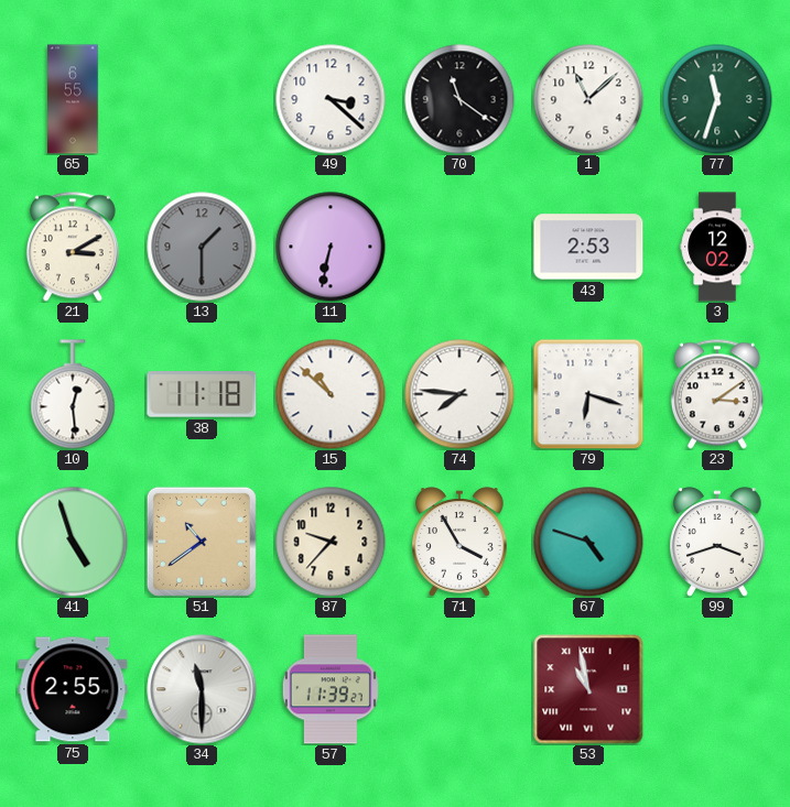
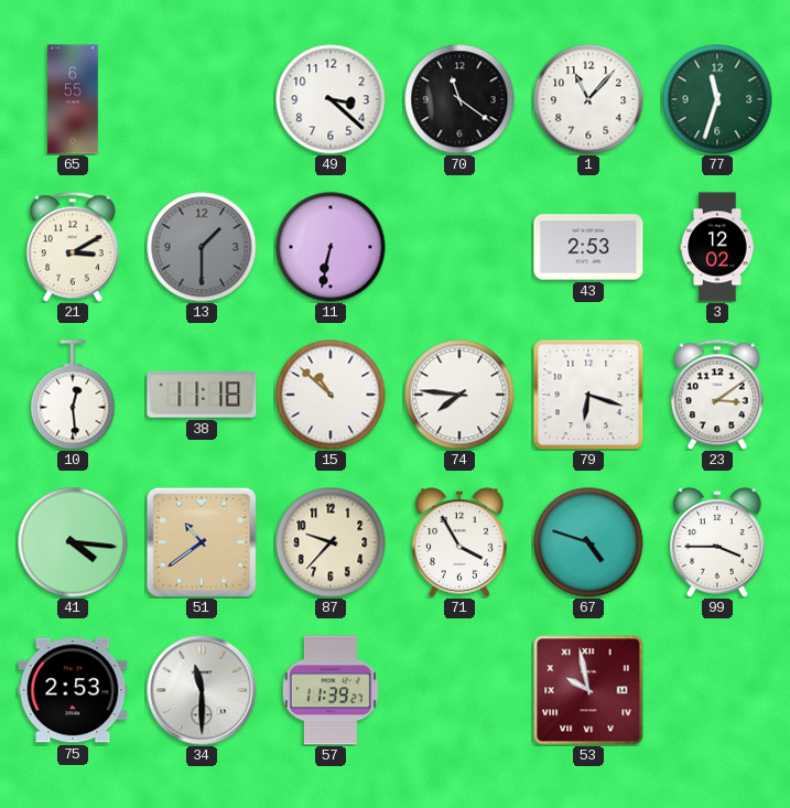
1: 11:08 -> 11:07
41: 4:57 -> 4:16
99: 3:42 -> 3:45
75: 2:55 -> 2:53
53: 10:58 -> 9:58
